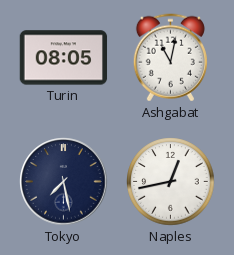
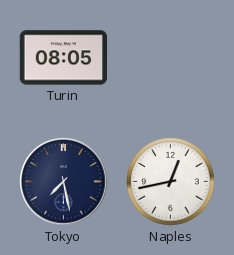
Ashgabat: 11:02 -> none
